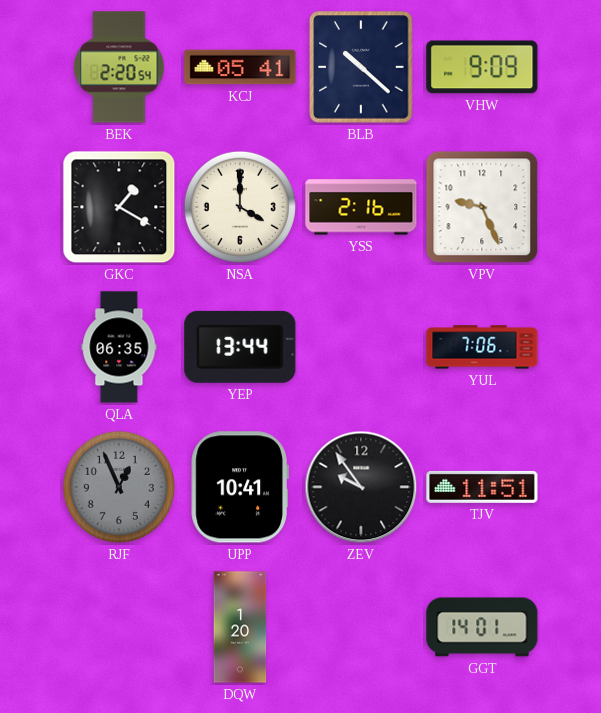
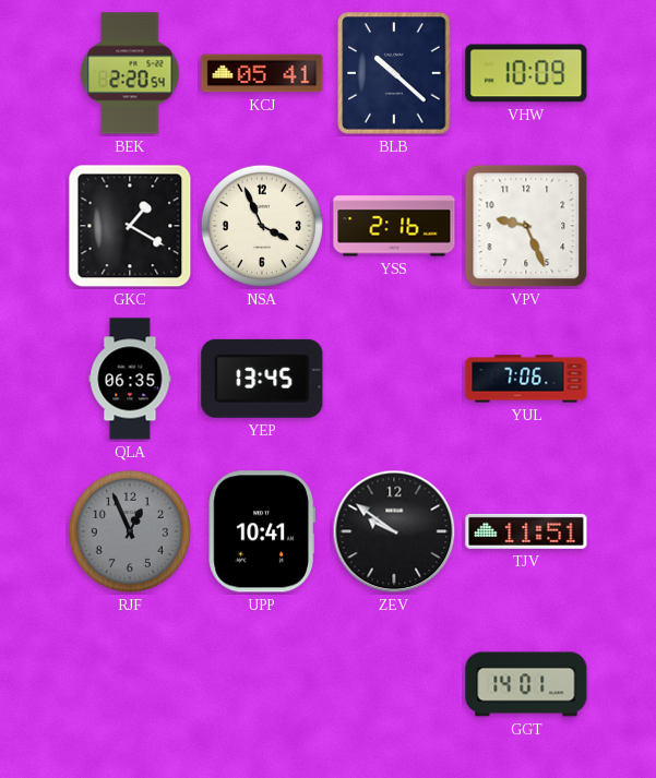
VHW: 9:09 -> 10:09
NSA: 4:00 -> 3:56
YEP: 13:44 -> 13:45
ZEV: 9:54 -> 9:51
DQW: 1:20 -> none
